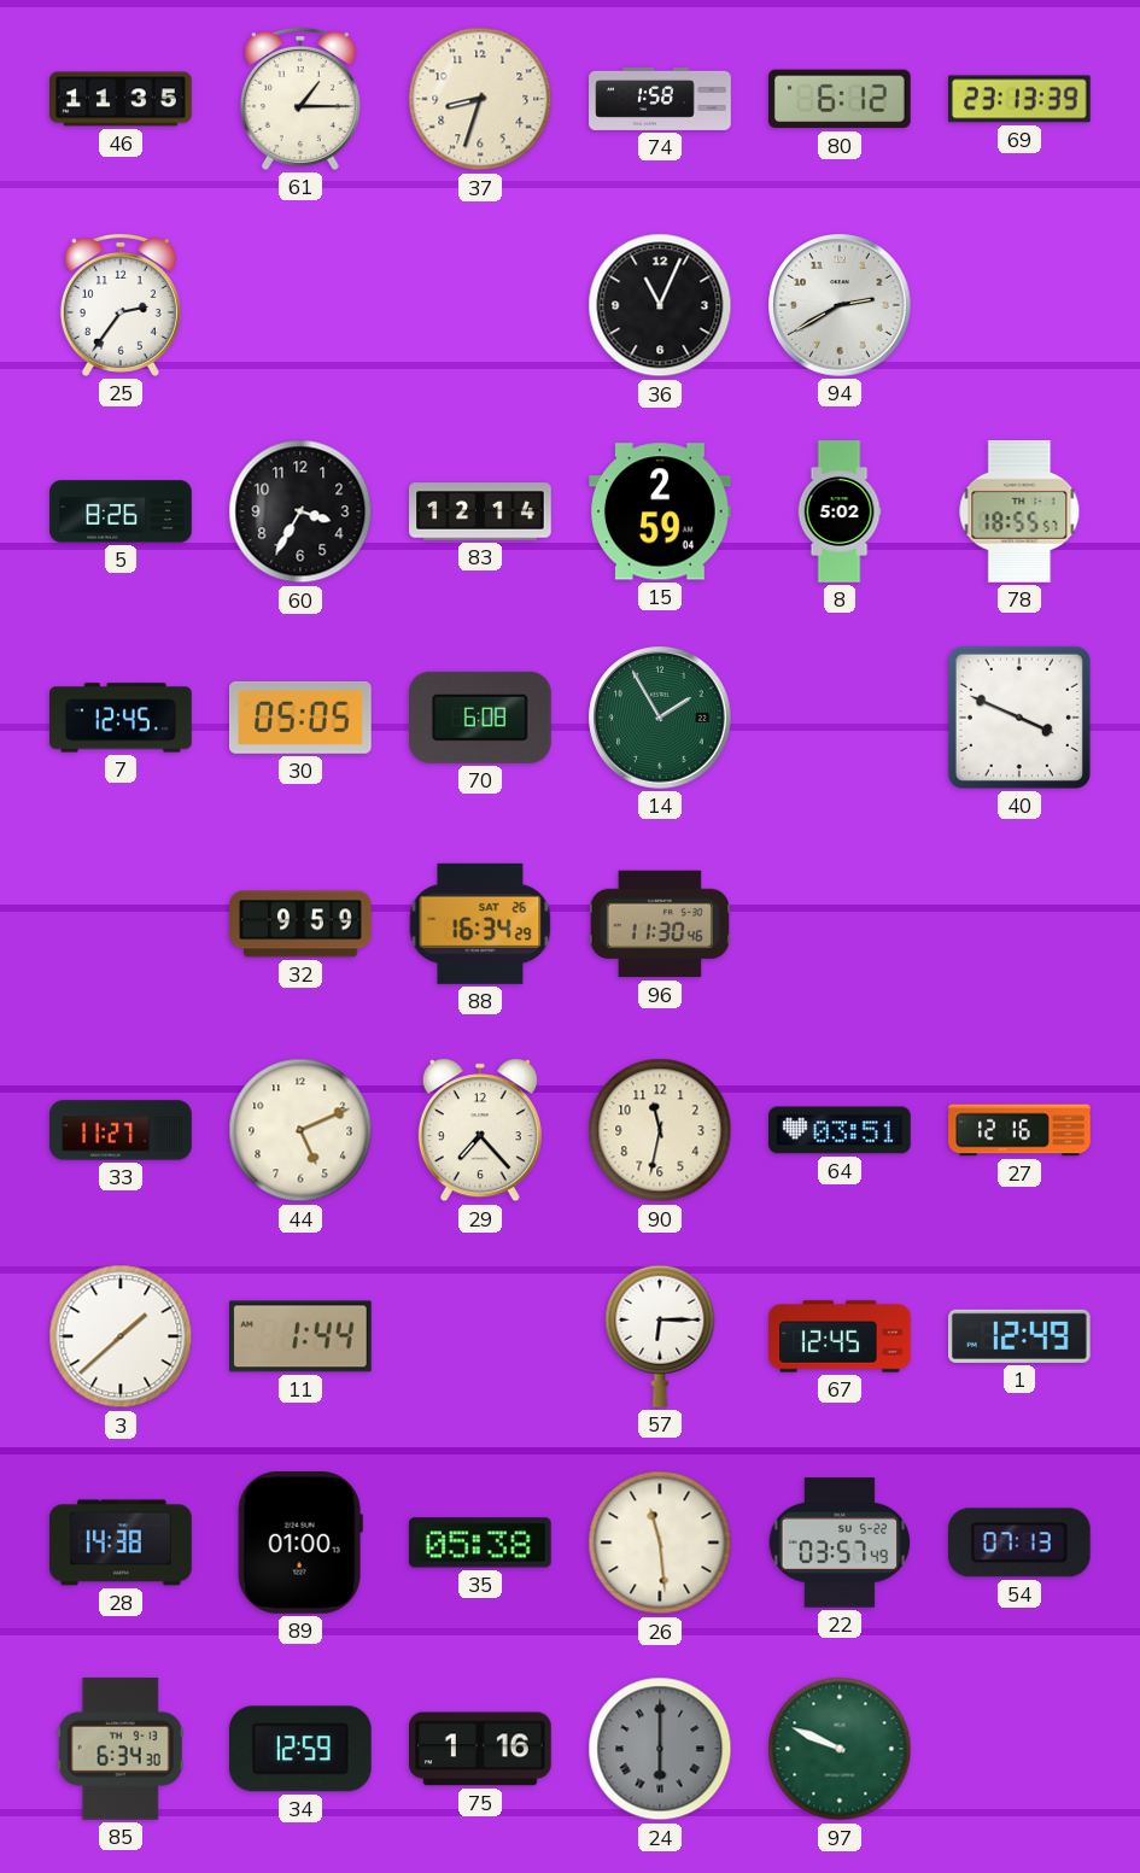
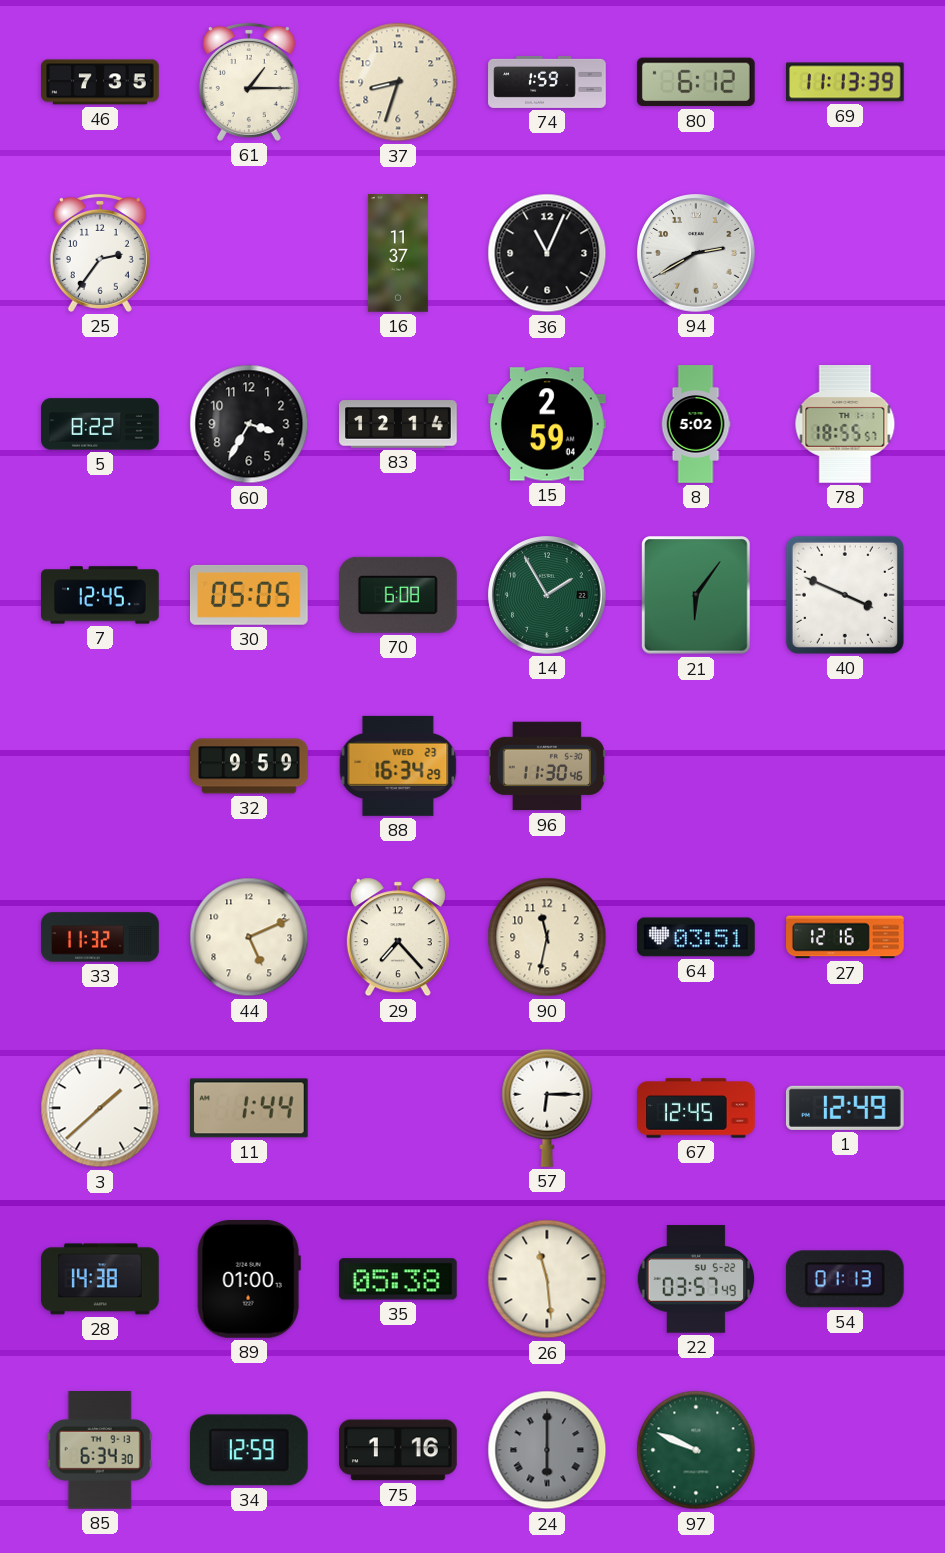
46: 11:35 -> 7:35
74: 1:58 -> 1:59
69: 23:13 -> 11:13
16: none -> 11:37
5: 8:26 -> 8:22
21: none -> 6:06
88 date: SAT 26 -> WED 23
33: 11:27 -> 11:32
54: 07:13 -> 01:13
